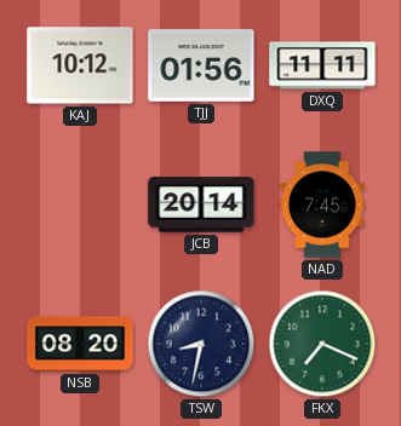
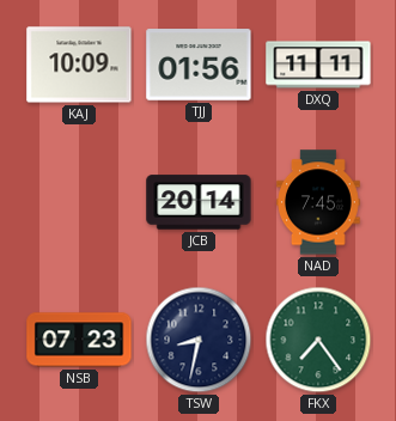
KAJ: 10:12 -> 10:09
NSB: 08:20 -> 07:23
FKX: 7:19 -> 7:24
